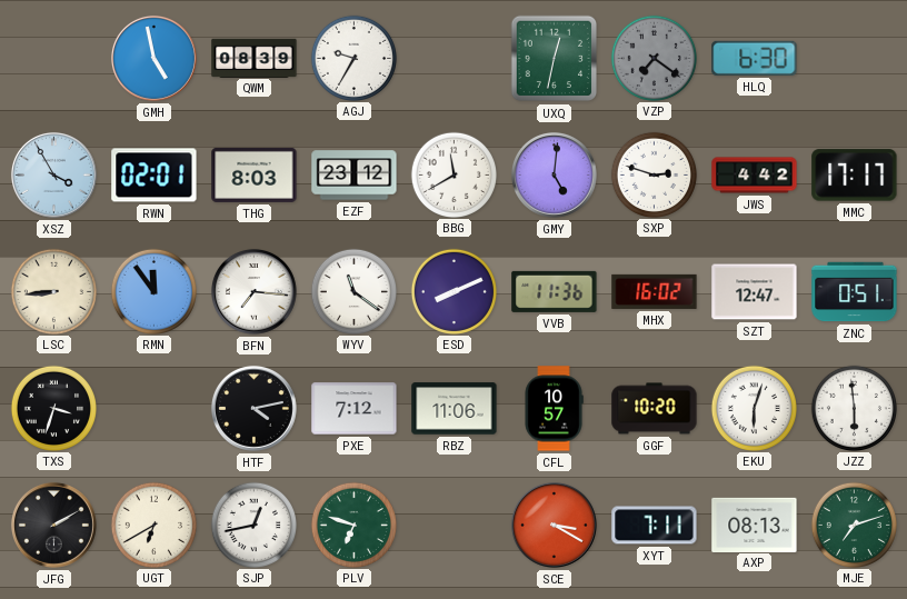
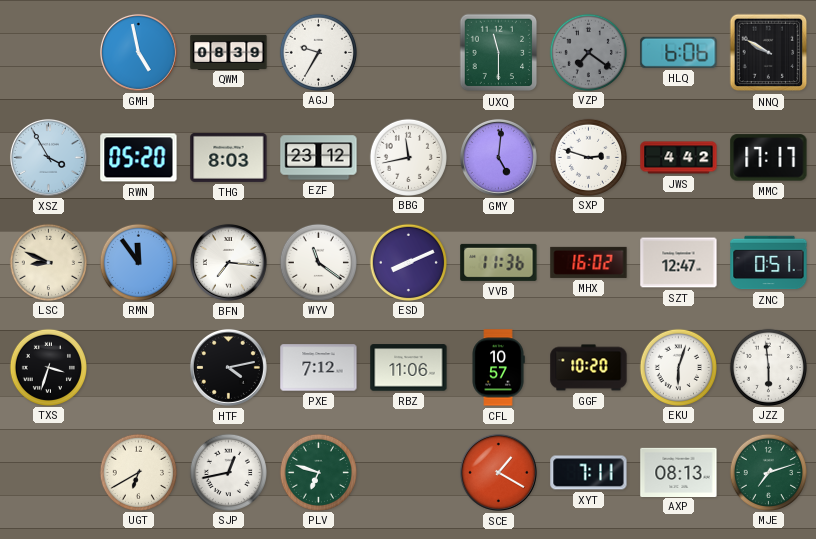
UXQ: 12:32 -> 11:30
HLQ: 6:30 -> 6:06
NNQ: none -> 9:50
RWN: 02:01 -> 05:20
BBG: 11:40 -> 11:43
LSC: 8:44 -> 8:49
JFG: 2:10 -> none
SCE: 3:20 -> 1:20
